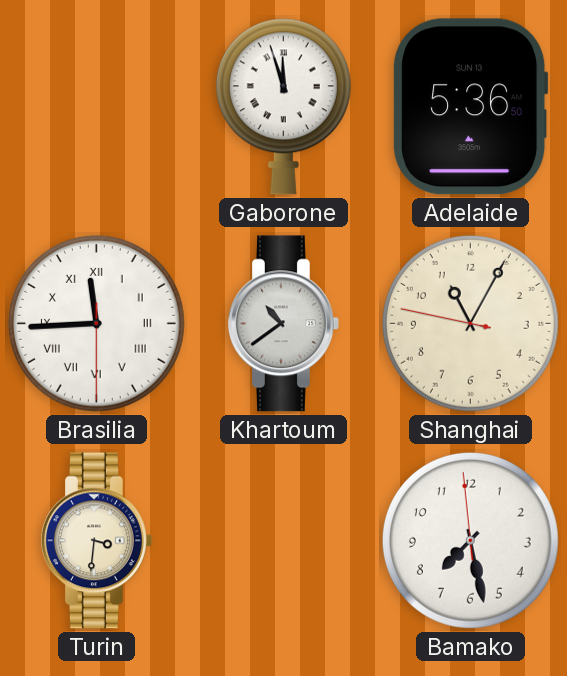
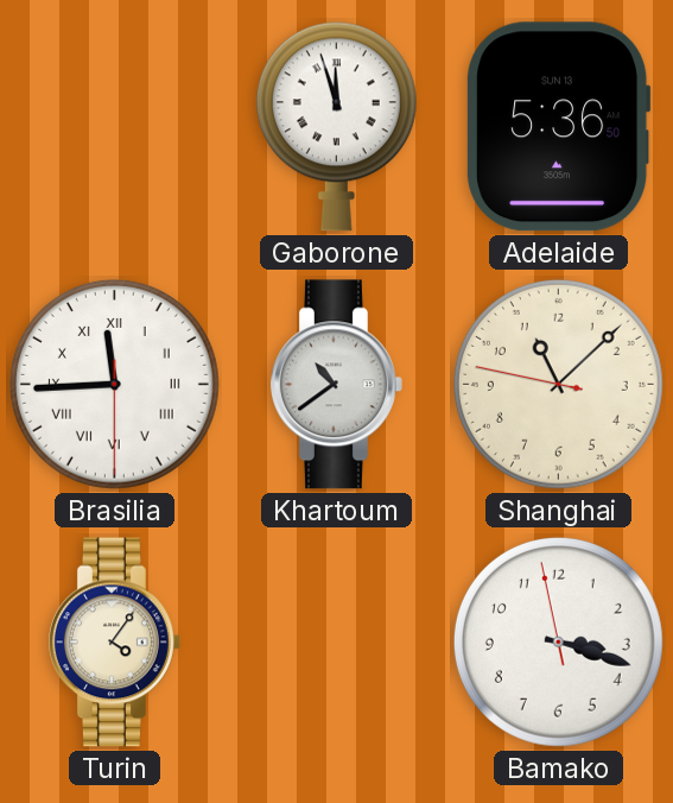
Shanghai: 11:04 -> 11:07
Turin: 3:31 -> 4:06
Bamako: 7:27 -> 3:17
